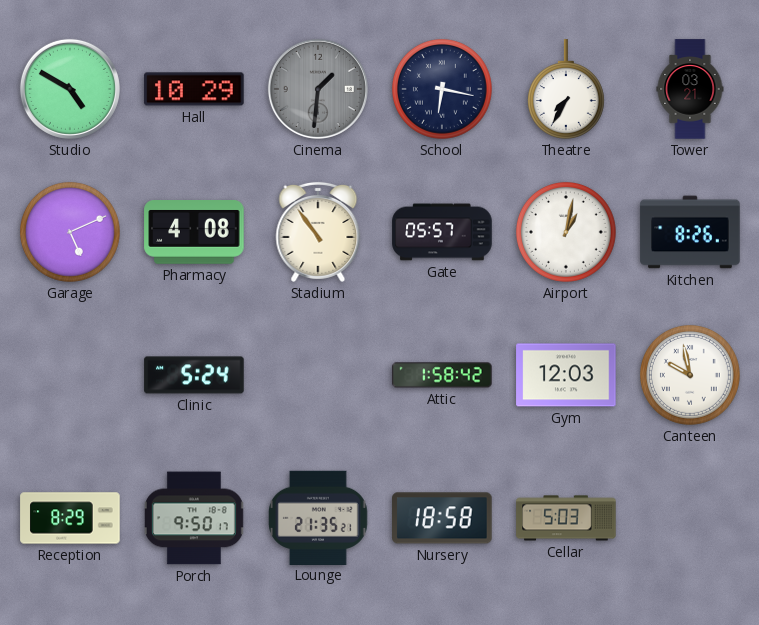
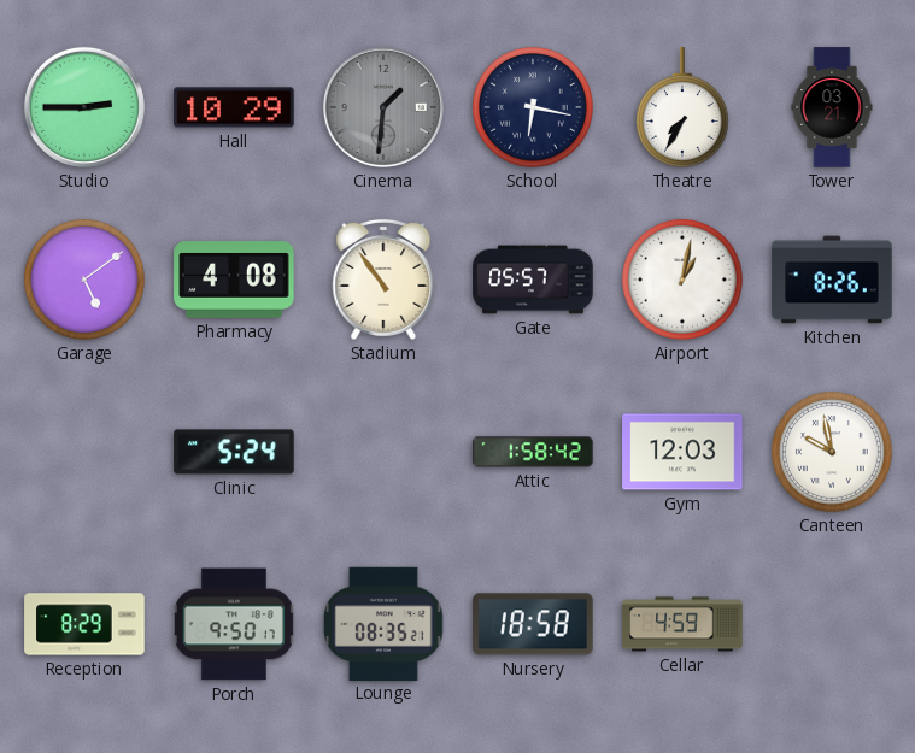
Studio: 4:50 -> 2:45
Garage: 5:11 -> 5:09
Lounge: 21:35 -> 08:35
Cellar: 5:03 -> 4:59
